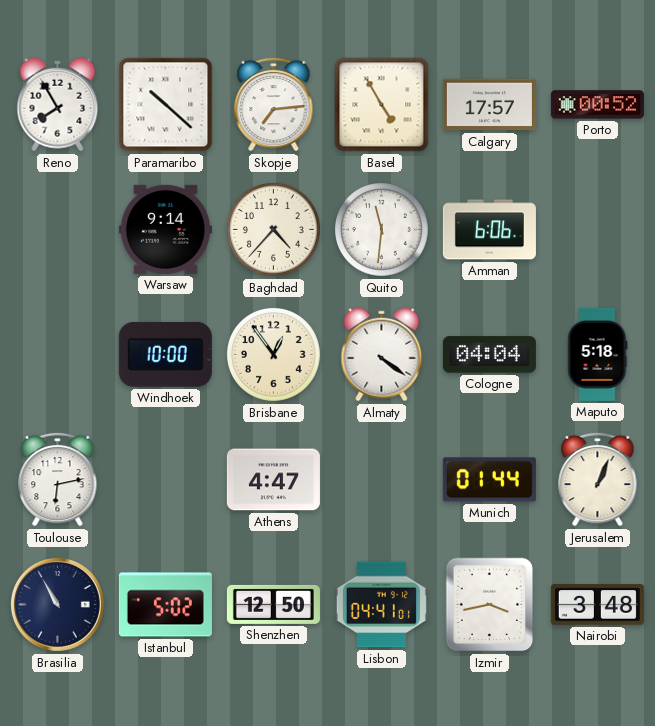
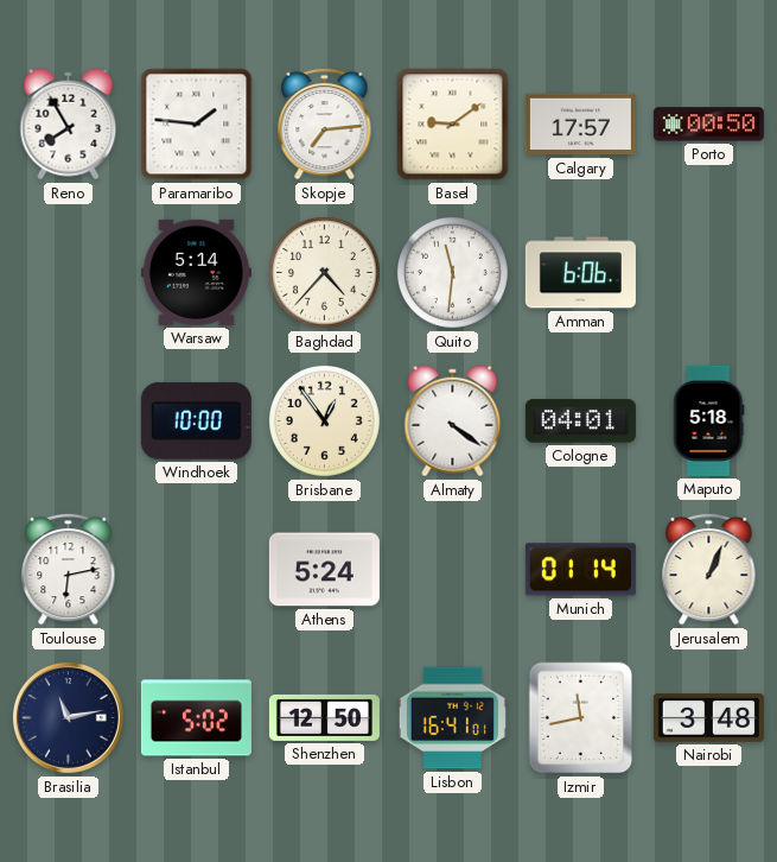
Paramaribo: 10:22 -> 1:46
Basel: 4:55 -> 9:09
Porto: 00:52 -> 00:50
Warsaw: 9:14 -> 5:14
Cologne: 04:04 -> 04:01
Athens: 4:47 -> 5:24
Munich: 01:44 -> 01:14
Brasilia: 10:55 -> 11:13
Lisbon: 04:41 -> 16:41
Izmir: 3:43 -> 11:43
